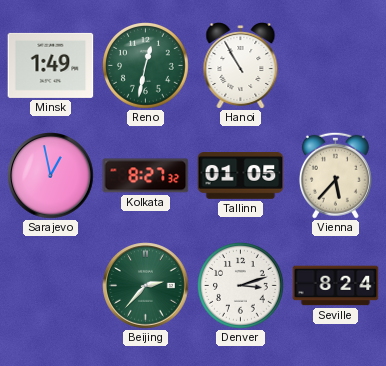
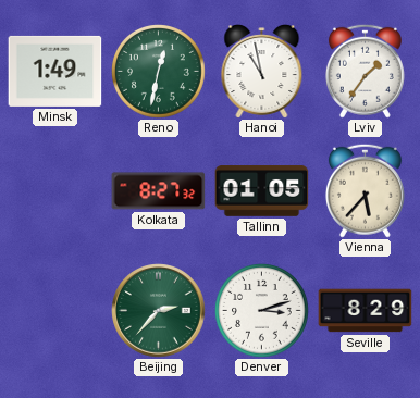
Hanoi: 10:55 -> 10:58
Lviv: none -> 1:36
Sarajevo: 12:58 -> none
Seville: 8:24 -> 8:29
